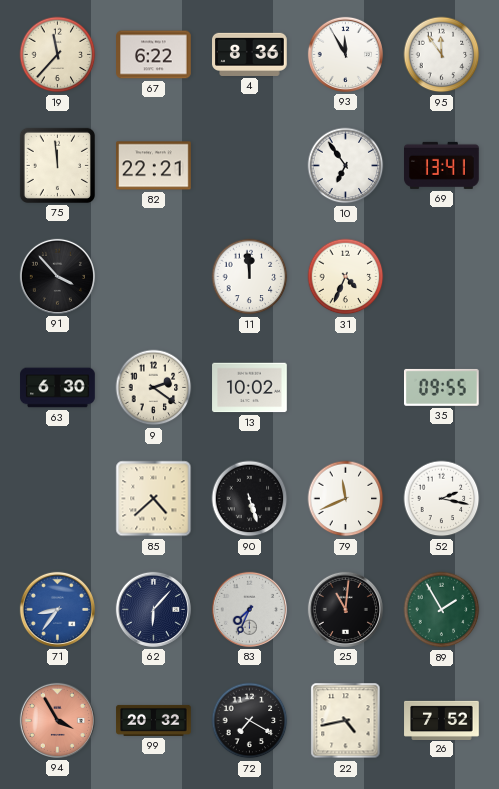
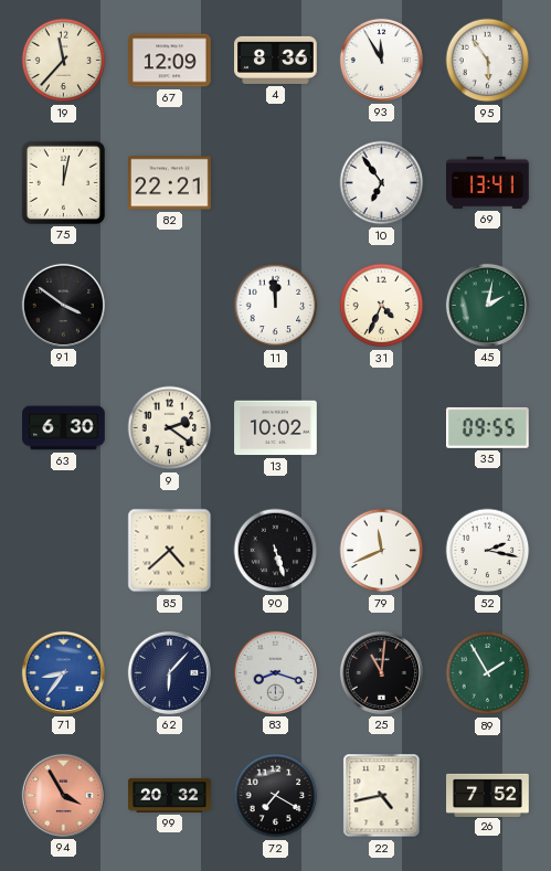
67: 6:22 -> 12:09
95: 11:54 -> 5:54
75: 11:59 -> 12:02
91: 3:53 -> 3:51
45: none -> 2:02
83: 7:34 -> 8:18
